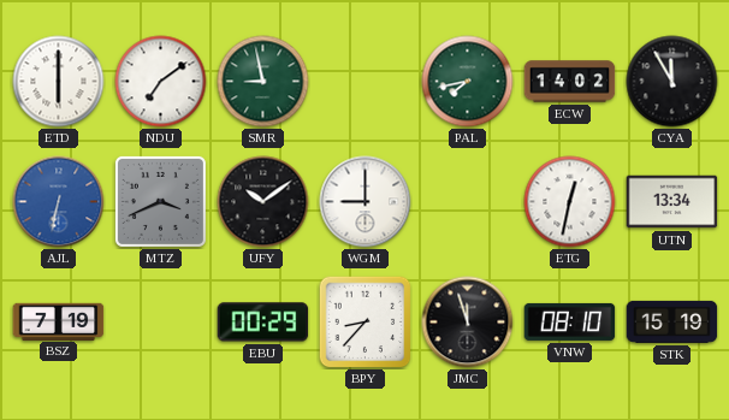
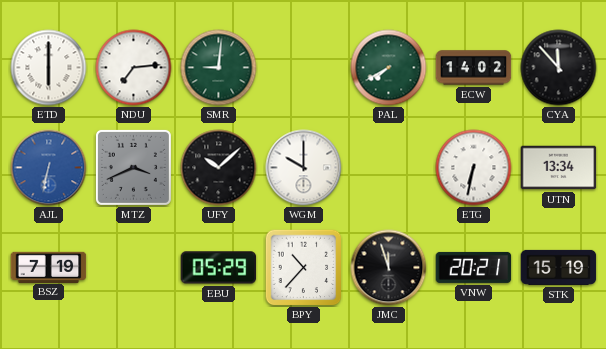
NDU: 7:09 -> 7:14
SMR: 8:58 -> 9:01
PAL: 7:43 -> 7:40
CYA: 11:55 -> 11:53
UFY: 10:09 -> 10:08
WGM: 9:00 -> 10:00
ETG: 12:32 -> 6:32
EBU: 00:29 -> 05:29
BPY: 8:37 -> 10:37
VNW: 08:10 -> 20:21
